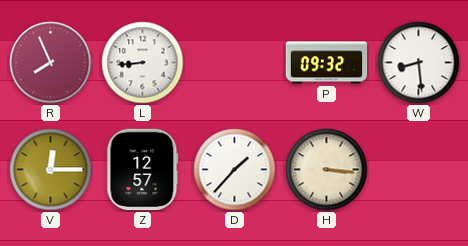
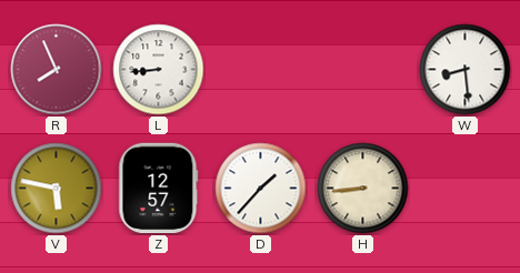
P: 09:32 -> none
V: 12:15 -> 5:47
H: 3:16 -> 8:44
